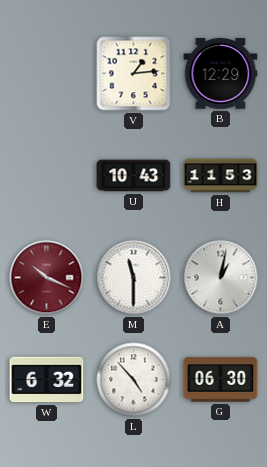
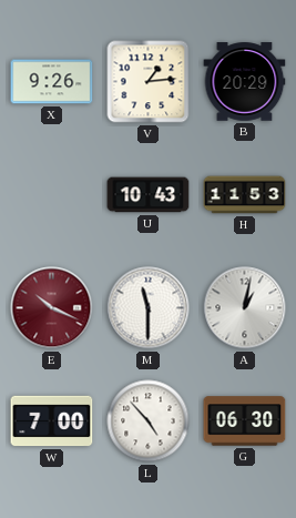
X: none -> 9:26
B: 12:29 -> 20:29
W: 6:32 -> 7:00
